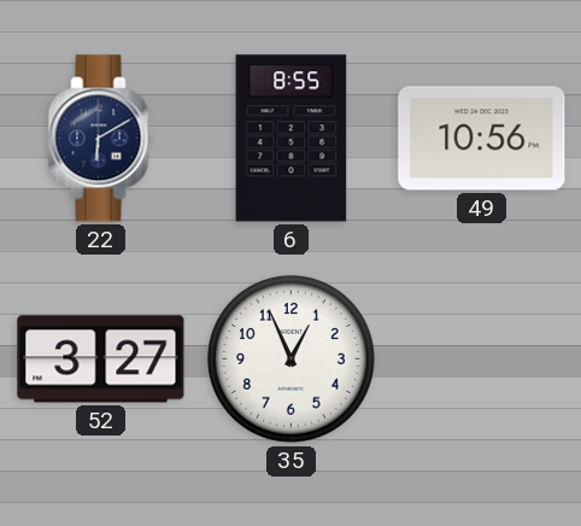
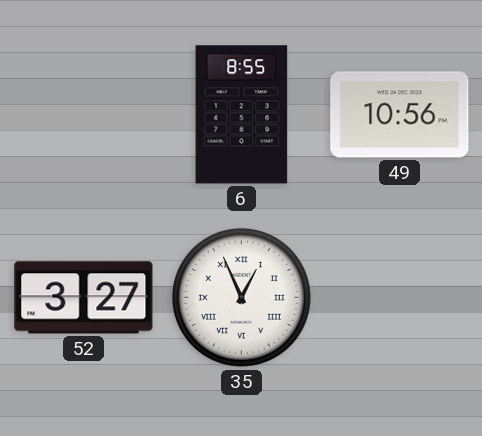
22: 6:10 -> none
35 numerals: Arabic -> Roman
